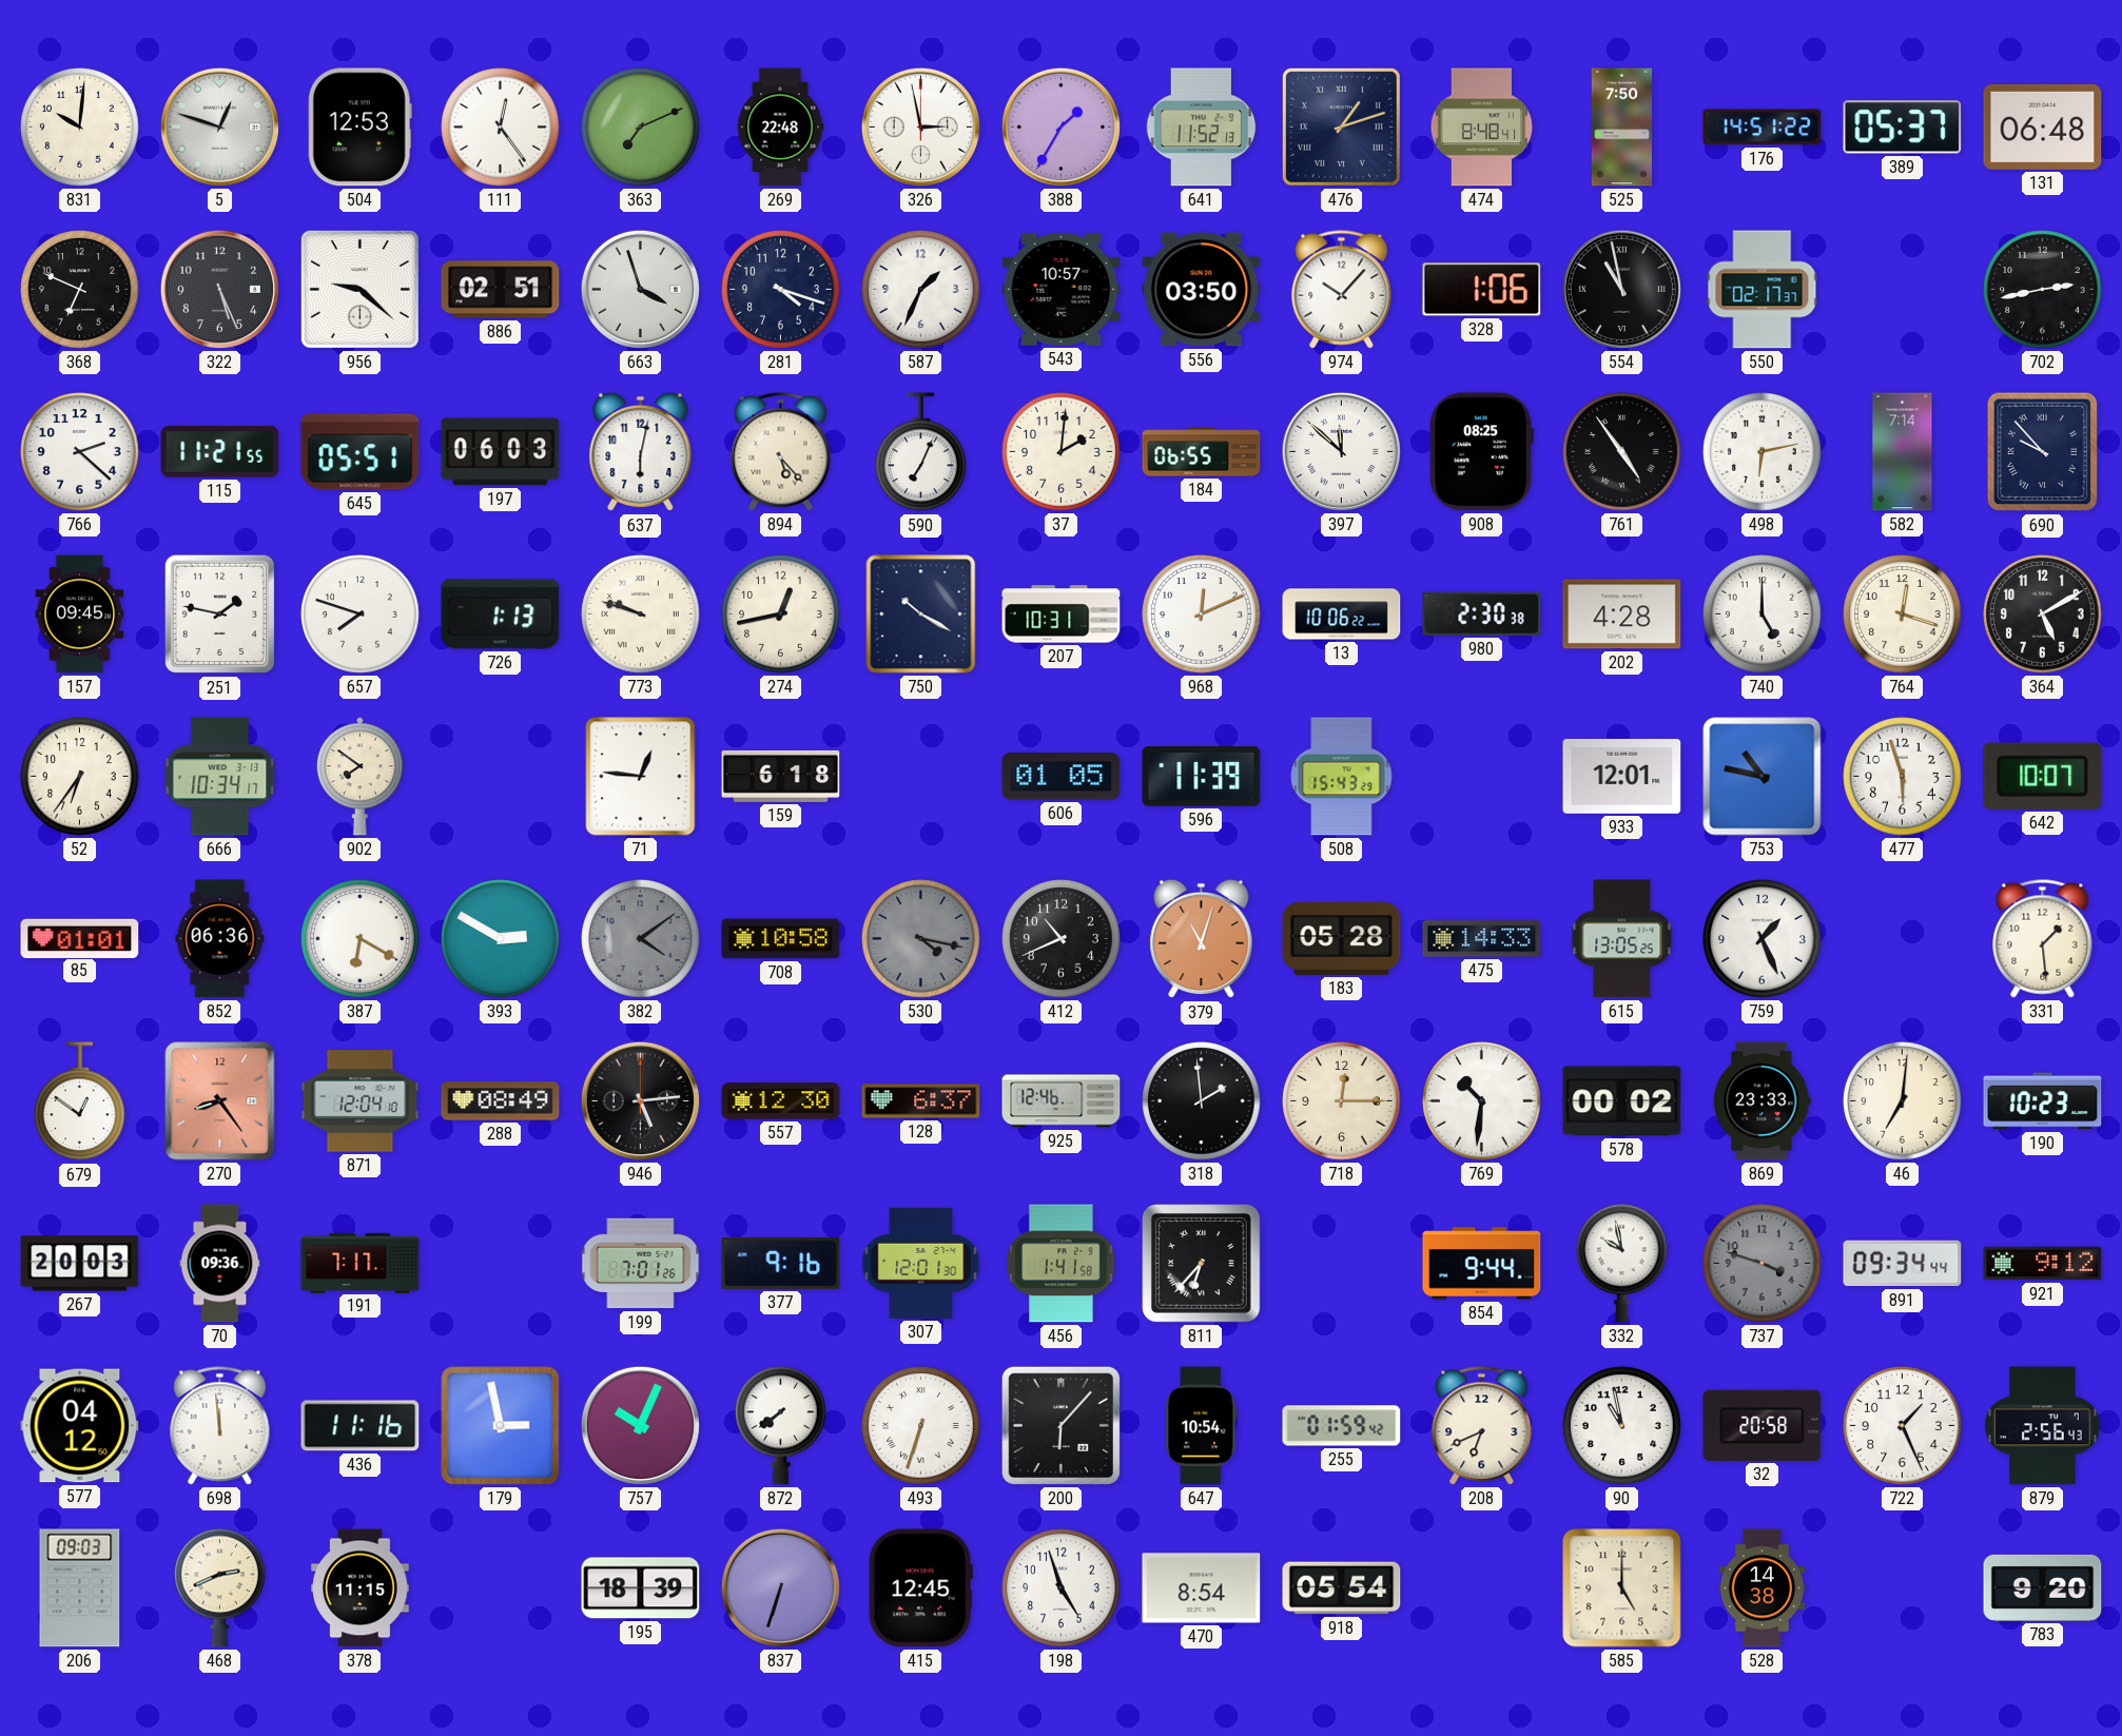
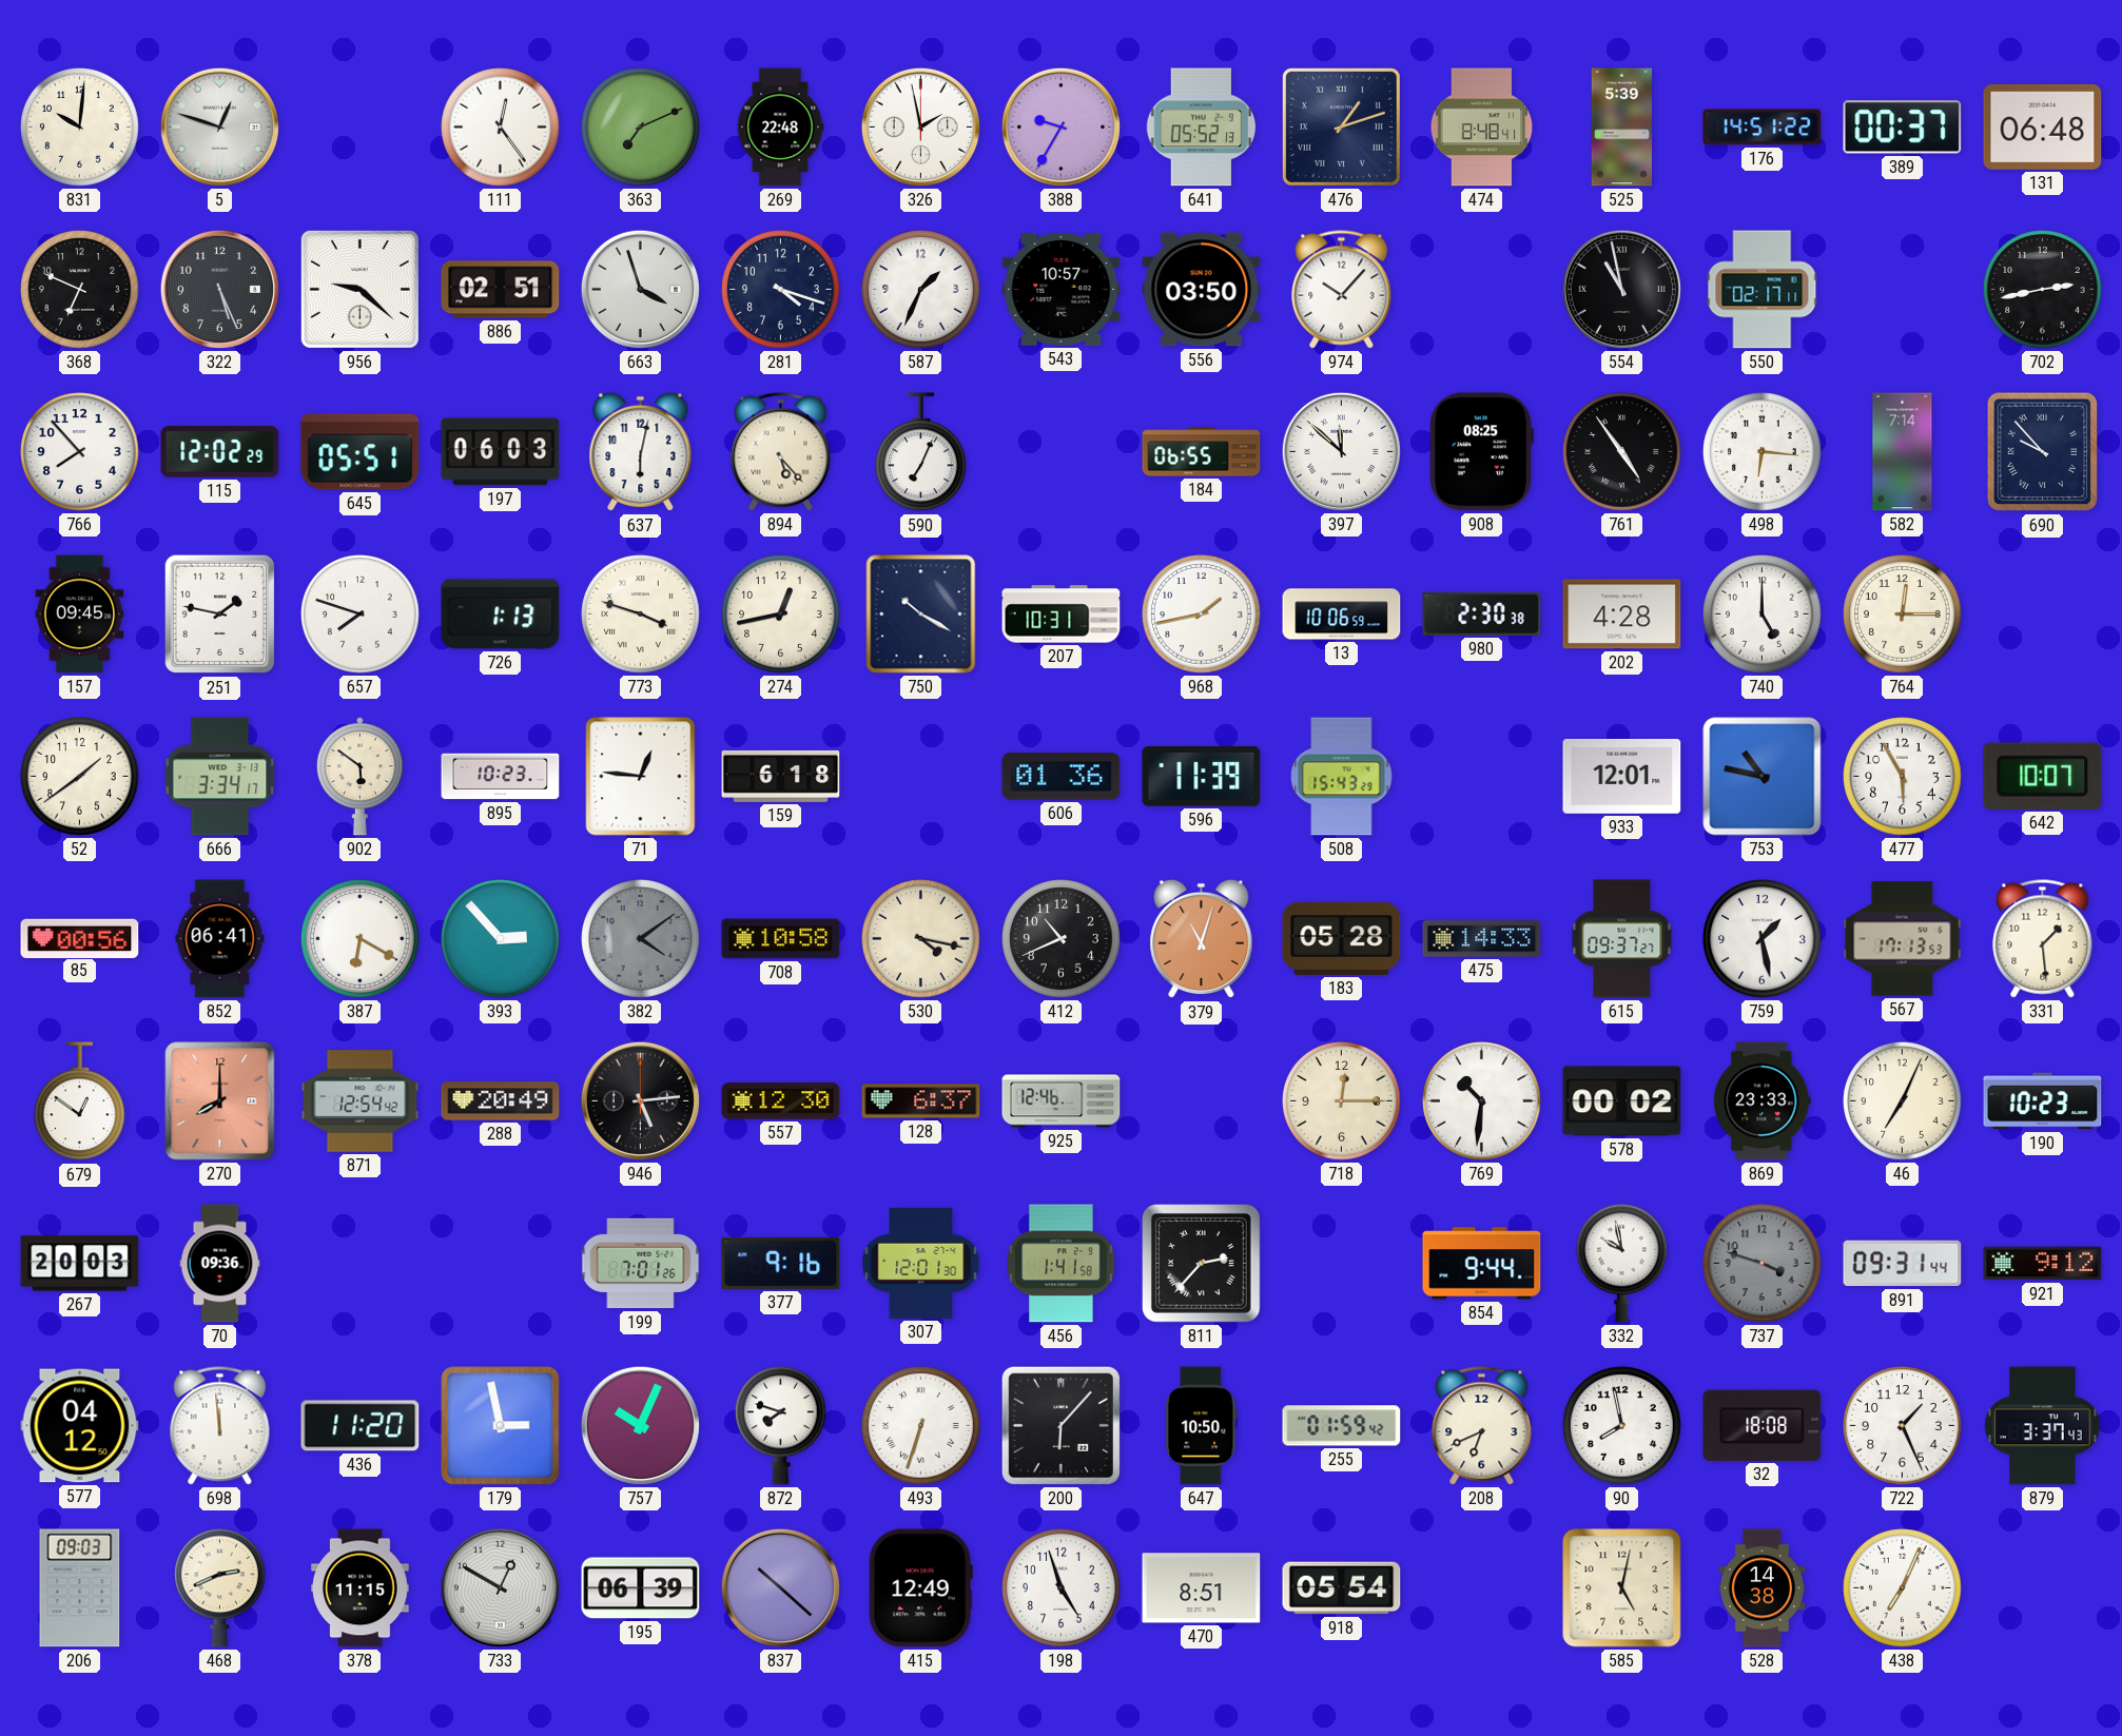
504: 12:53 -> none
326: 2:58 -> 1:58
388: 1:35 -> 9:35
641: 11:52 -> 05:52
525: 7:50 -> 5:39
389: 05:37 -> 00:37
328: 1:06 -> none
550: 02:17:37 -> 02:17:11
766: 2:22 -> 7:53
115: 11:21 -> 12:02
37: 2:01 -> none
498: 6:13 -> 6:16
773: 9:48 -> 3:48
968: 12:11 -> 1:43
13: 10:06:22 -> 10:06:59
764: 12:18 -> 12:15
364: 5:10 -> none
52: 6:36 -> 1:39
666: 10:34 -> 3:34
902: 7:51 -> 5:51
895: none -> 10:23
606: 01:05 -> 01:36
477: 5:57 -> 5:55
85: 01:01 -> 00:56
852: 06:36 -> 06:41
393: 2:50 -> 2:53
530 dial: grey -> cream
615: 13:05 -> 09:37
759: 1:26 -> 1:28
567: none -> 17:13
270: 8:24 -> 8:00
871: 12:04 -> 12:54
288: 08:49 -> 20:49
318: 1:59 -> none
46: 7:01 -> 7:04
191: 7:17 -> none
811: 6:37 -> 2:37
891: 09:34 -> 09:31
436: 11:16 -> 11:20
872: 7:39 -> 7:48
647: 10:54 -> 10:50
90: 10:58 -> 7:58
32: 20:58 -> 18:08
879: 2:56 -> 3:37
733: none -> 12:50
195: 18:39 -> 06:39
837: 6:33 -> 10:22
415: 12:45 -> 12:49
470: 8:54 -> 8:51
585: 5:00 -> 5:02
438: none -> 7:04
783: 9:20 -> none
